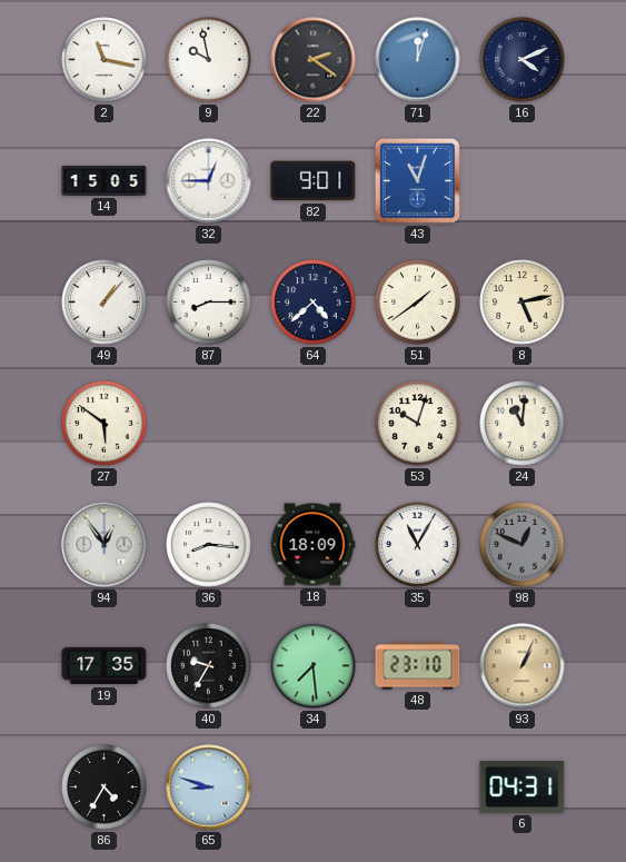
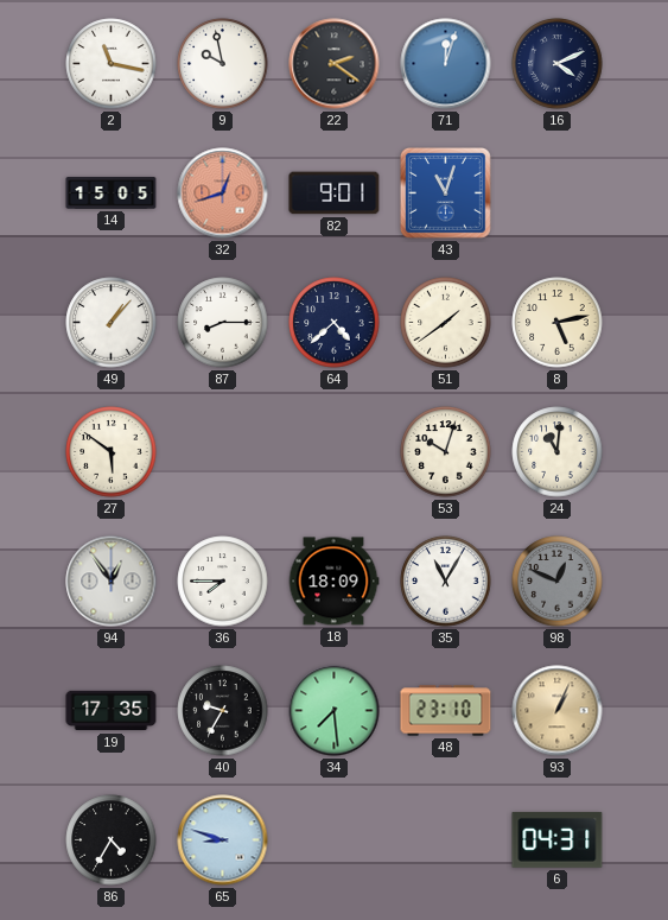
32: 12:45 -> 12:42
32 dial: white -> salmon
36: 8:16 -> 7:45
